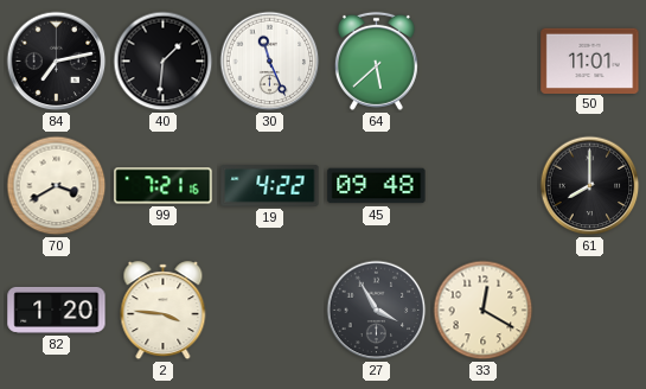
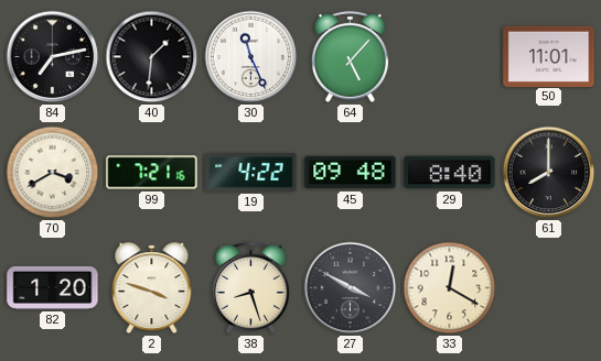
64: 5:38 -> 5:07
29: none -> 8:40
2: 3:46 -> 3:48
38: none -> 8:27
27: 3:55 -> 3:50
